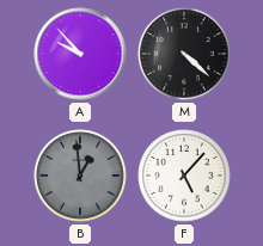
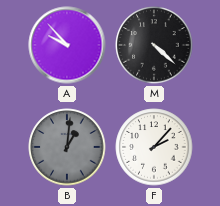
B: 12:59 -> 1:01
F: 5:07 -> 2:07
